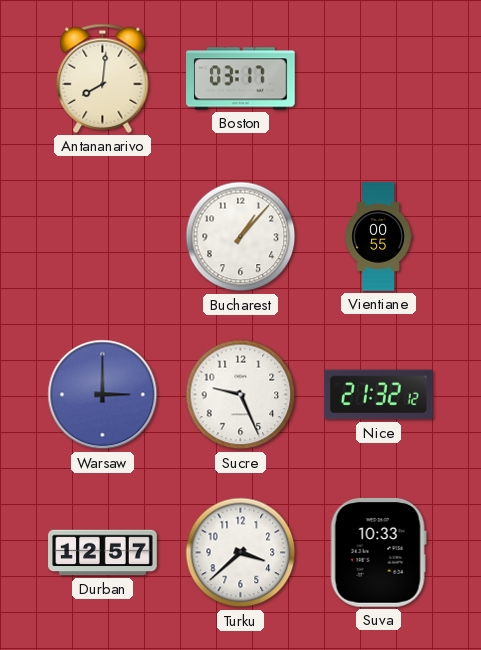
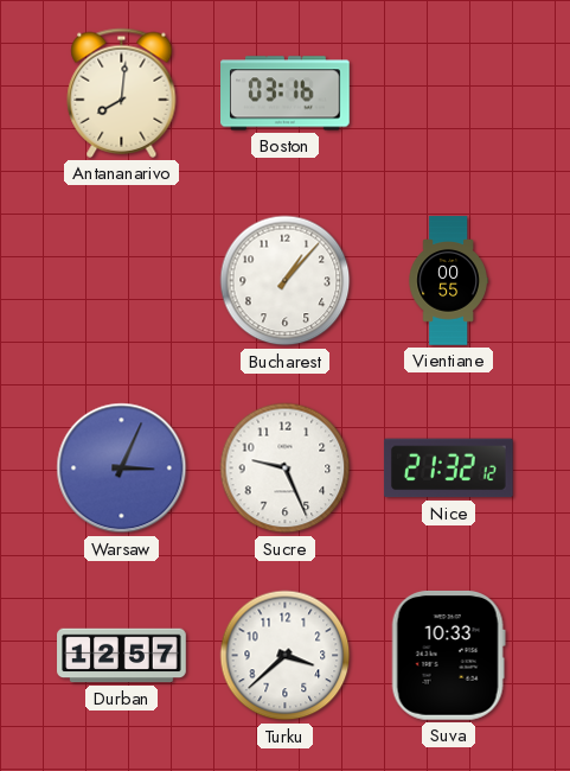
Boston: 03:17 -> 03:16
Warsaw: 3:00 -> 3:04
